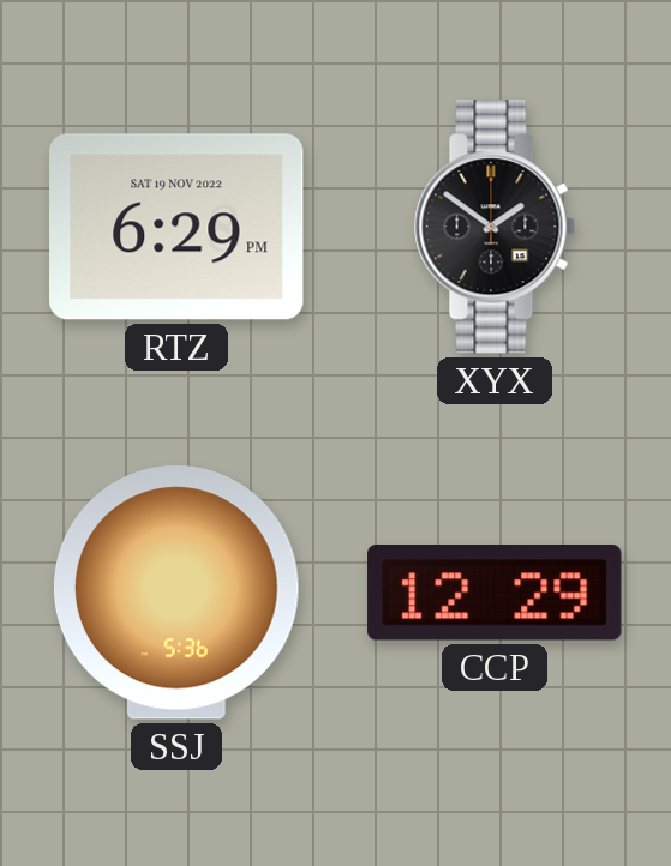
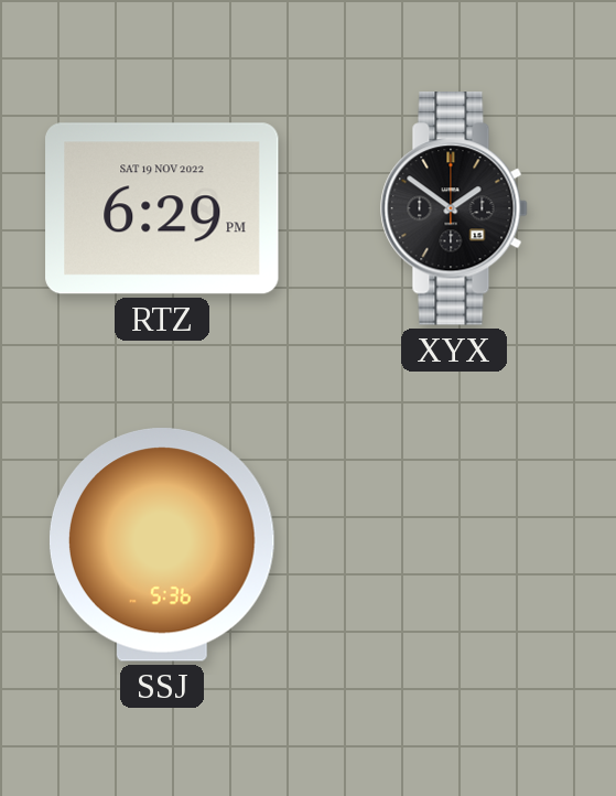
CCP: 12:29 -> none
